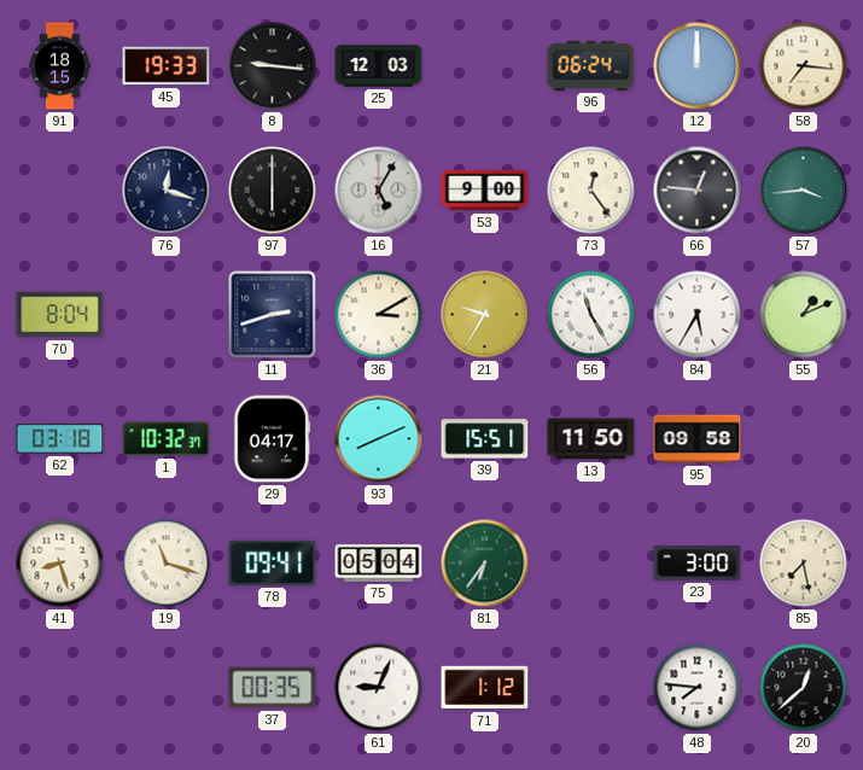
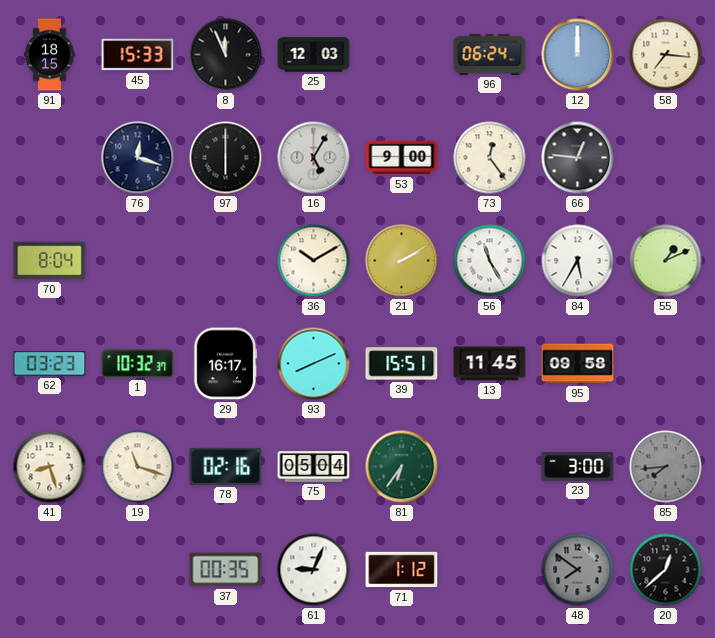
45: 19:33 -> 15:33
8: 9:16 -> 11:56
57: 3:44 -> none
11: 2:42 -> none
36: 3:10 -> 10:10
21: 9:35 -> 2:10
62: 03:18 -> 03:23
29: 04:17 -> 16:17
13: 11:50 -> 11:45
78: 09:41 -> 02:16
85: 7:28 -> 7:44
85 dial: cream -> grey
48: 7:46 -> 7:51
48 dial: white -> grey
